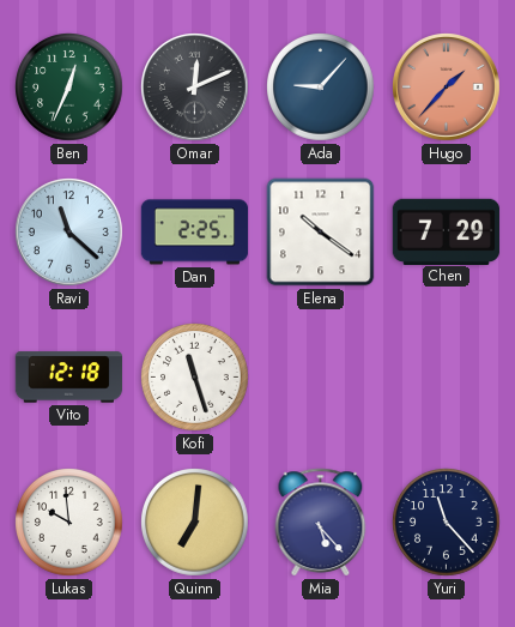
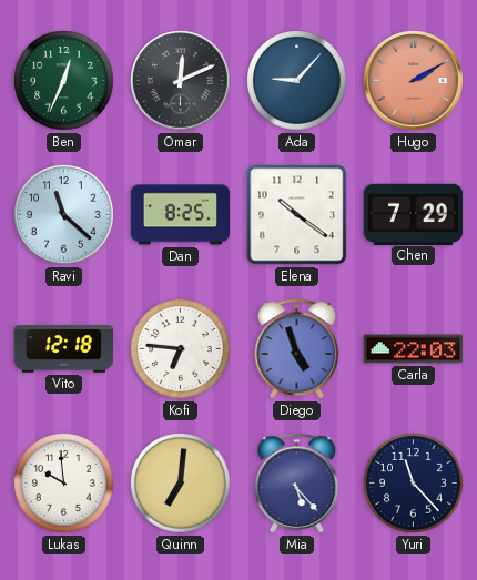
Hugo: 1:37 -> 2:10
Dan: 2:25 -> 8:25
Kofi: 11:27 -> 6:46
Diego: none -> 4:57
Carla: none -> 22:03
